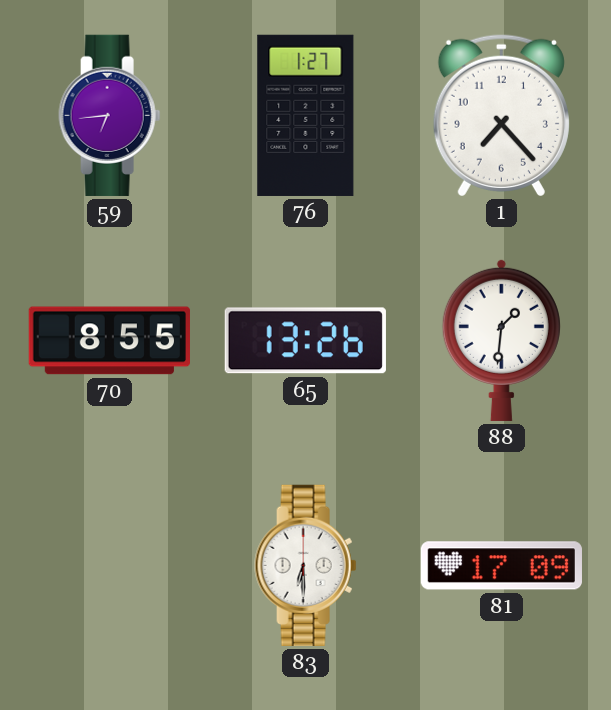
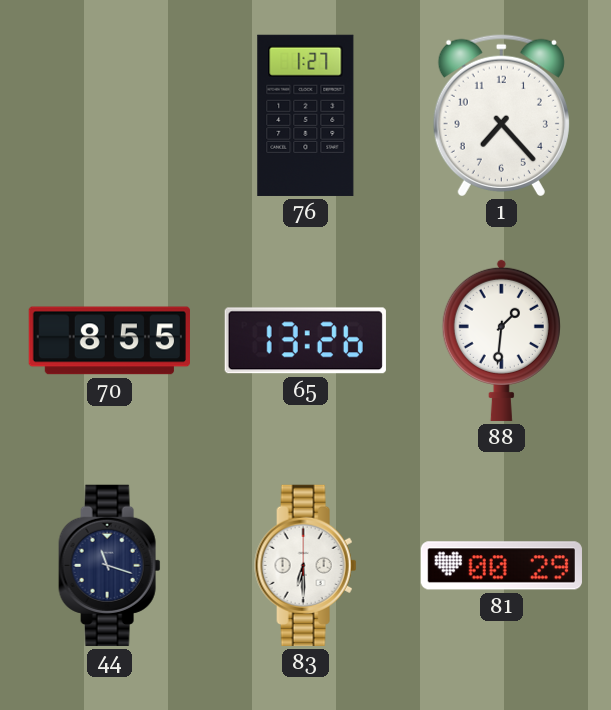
59: 6:44 -> none
44: none -> 11:18
81: 17:09 -> 00:29
